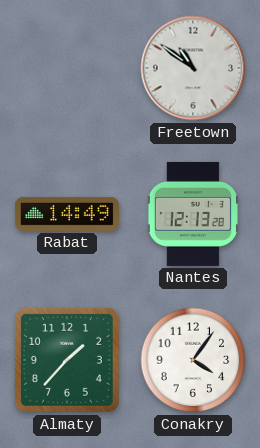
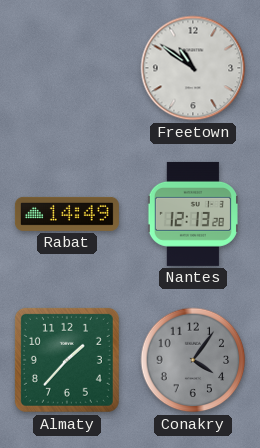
Conakry dial: white -> grey
